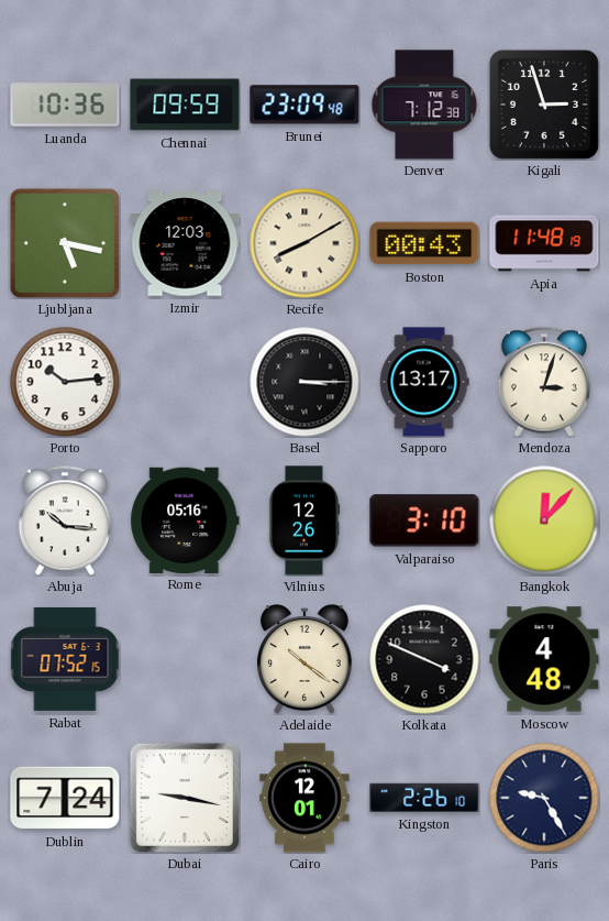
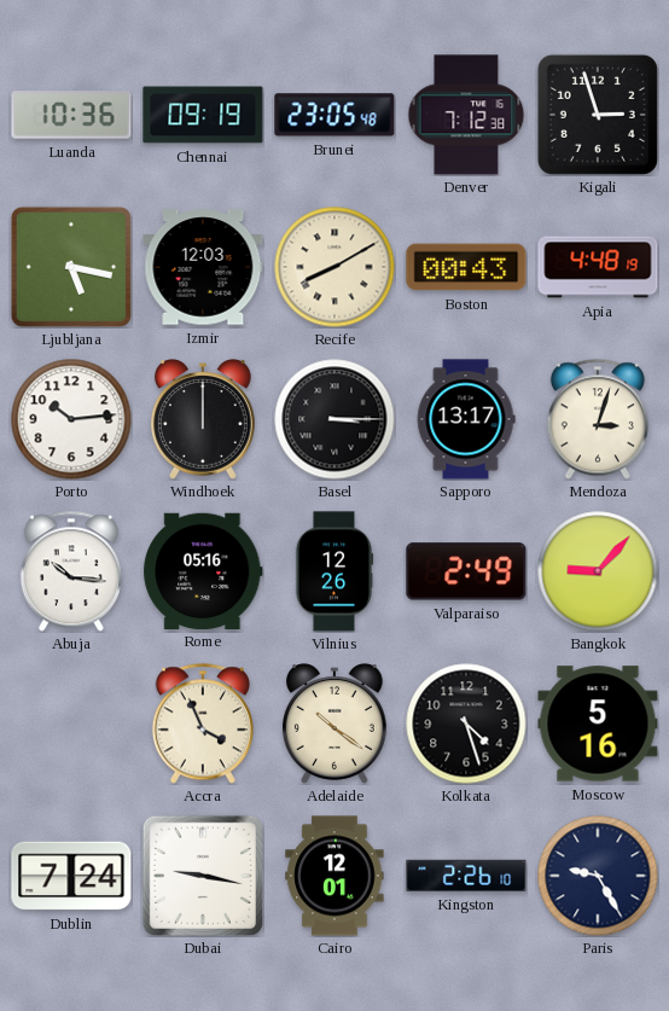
Chennai: 09:59 -> 09:19
Brunei: 23:09 -> 23:05
Apia: 11:48 -> 4:48
Windhoek: none -> 12:00
Valparaiso: 3:10 -> 2:49
Bangkok: 12:07 -> 9:07
Rabat: 07:52 -> none
Accra: none -> 3:56
Kolkata: 3:49 -> 4:27
Moscow: 4:48 -> 5:16
